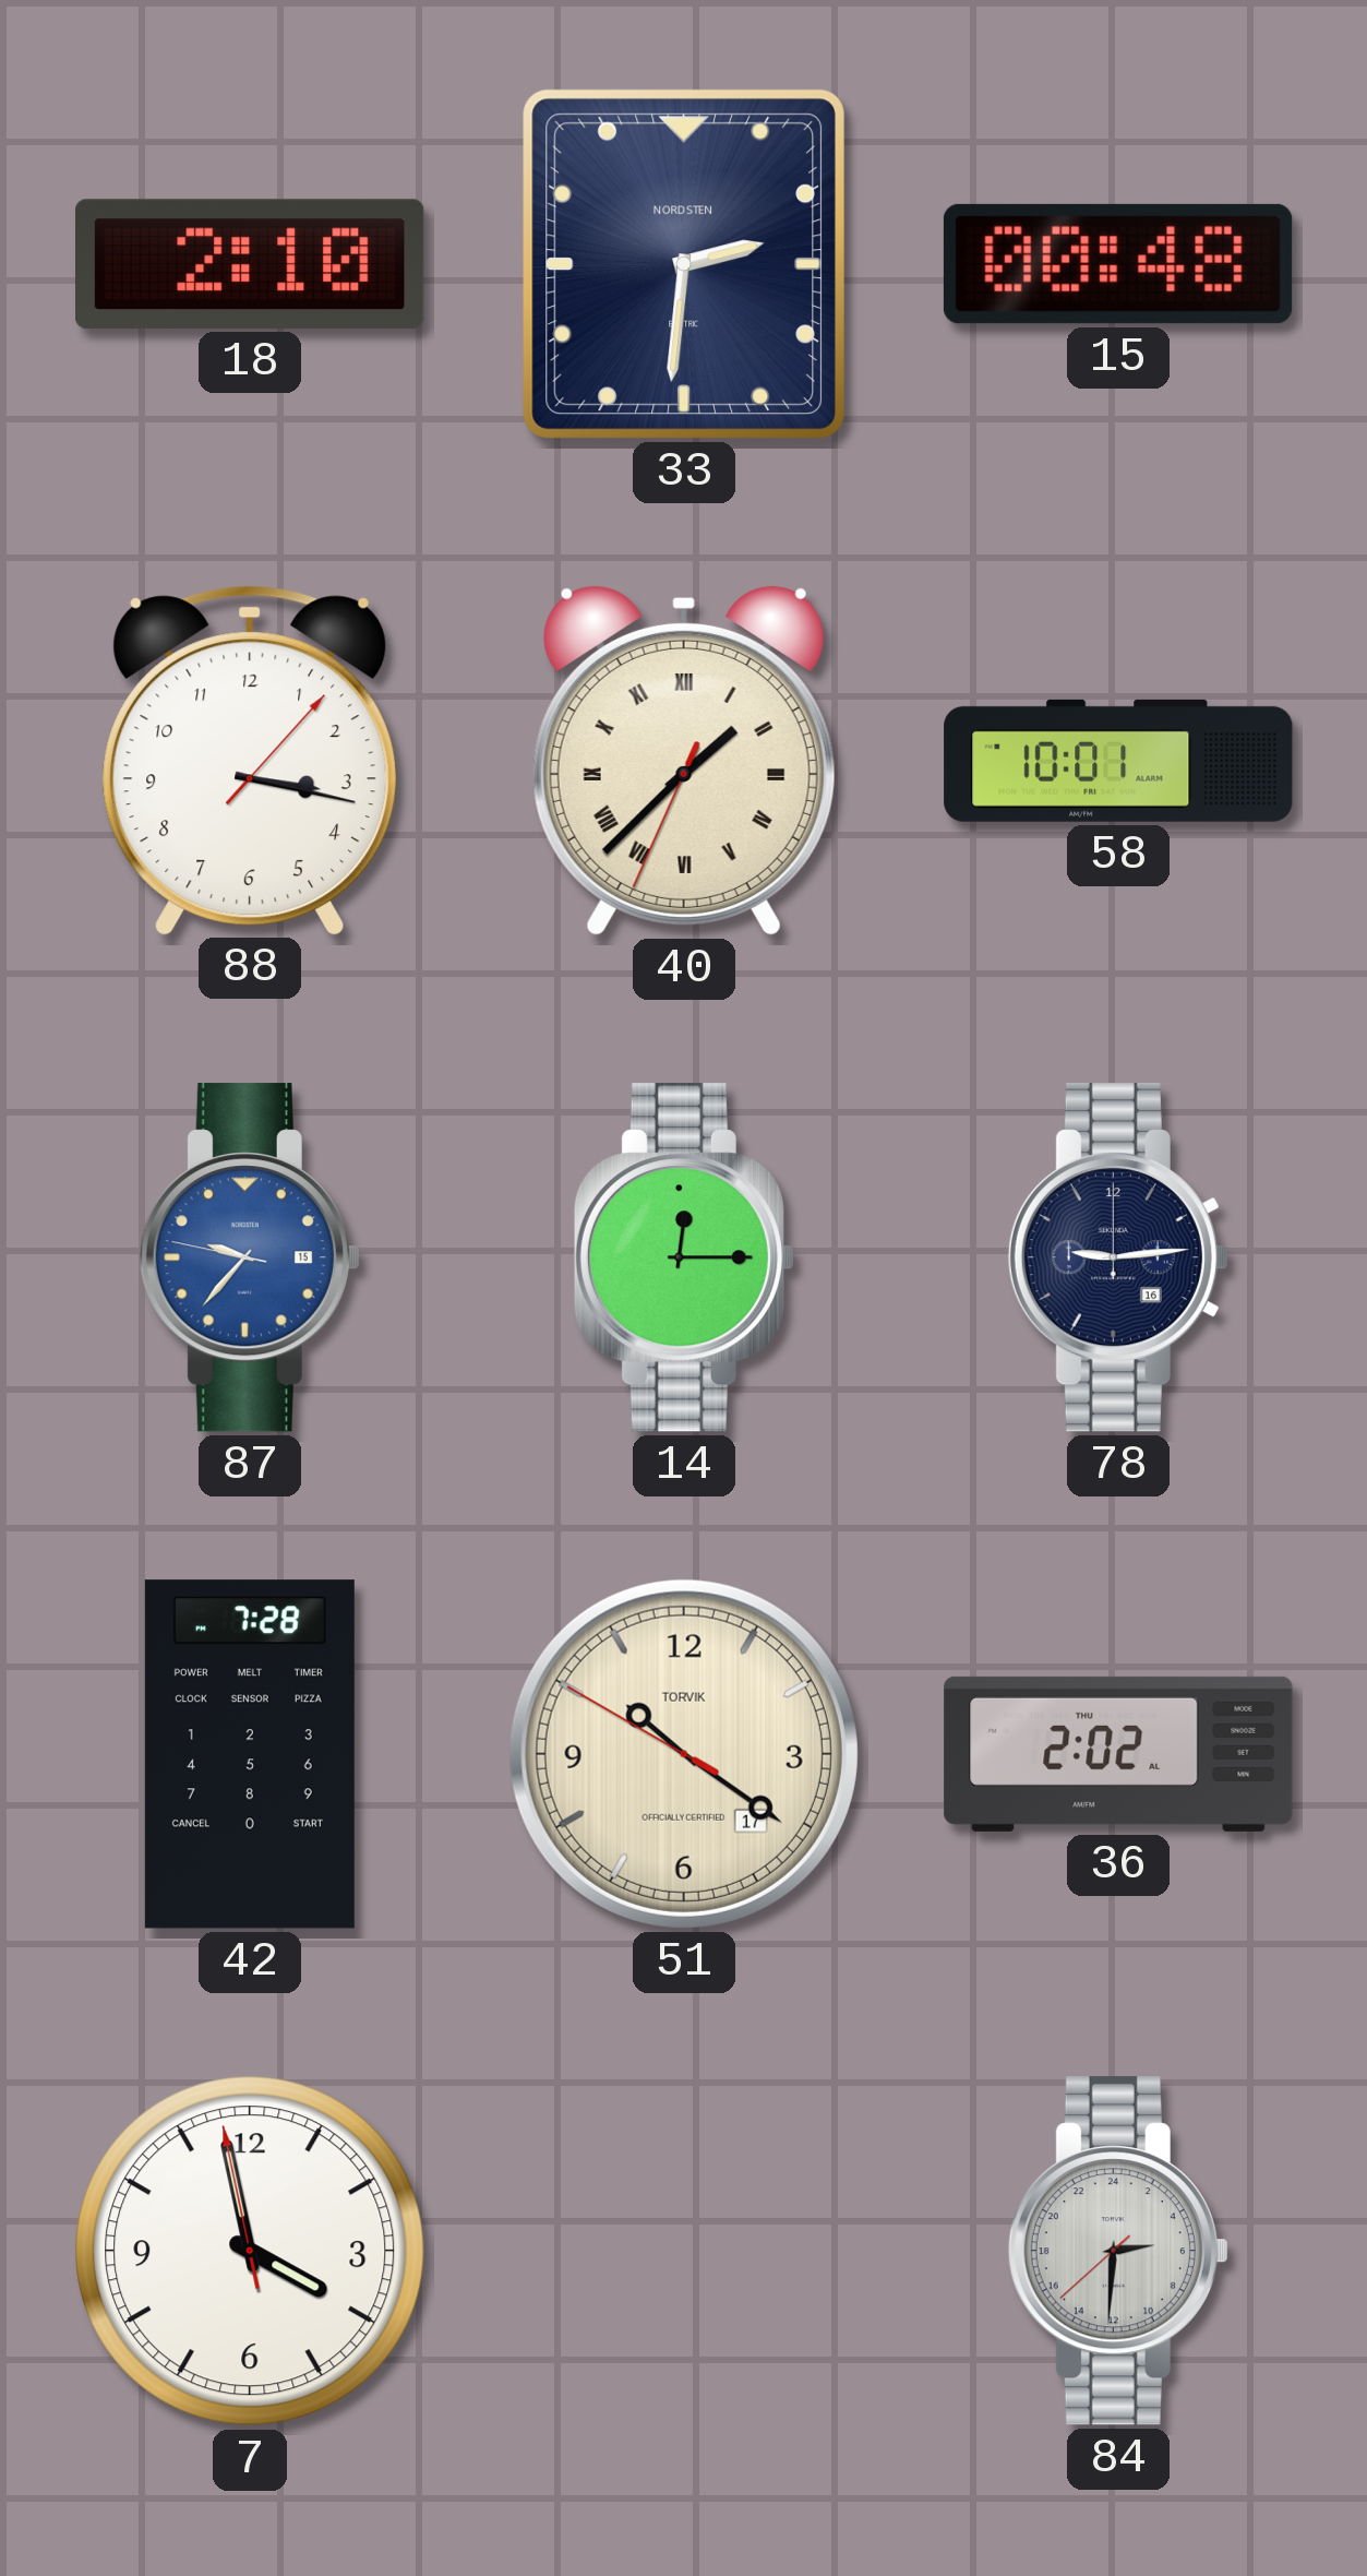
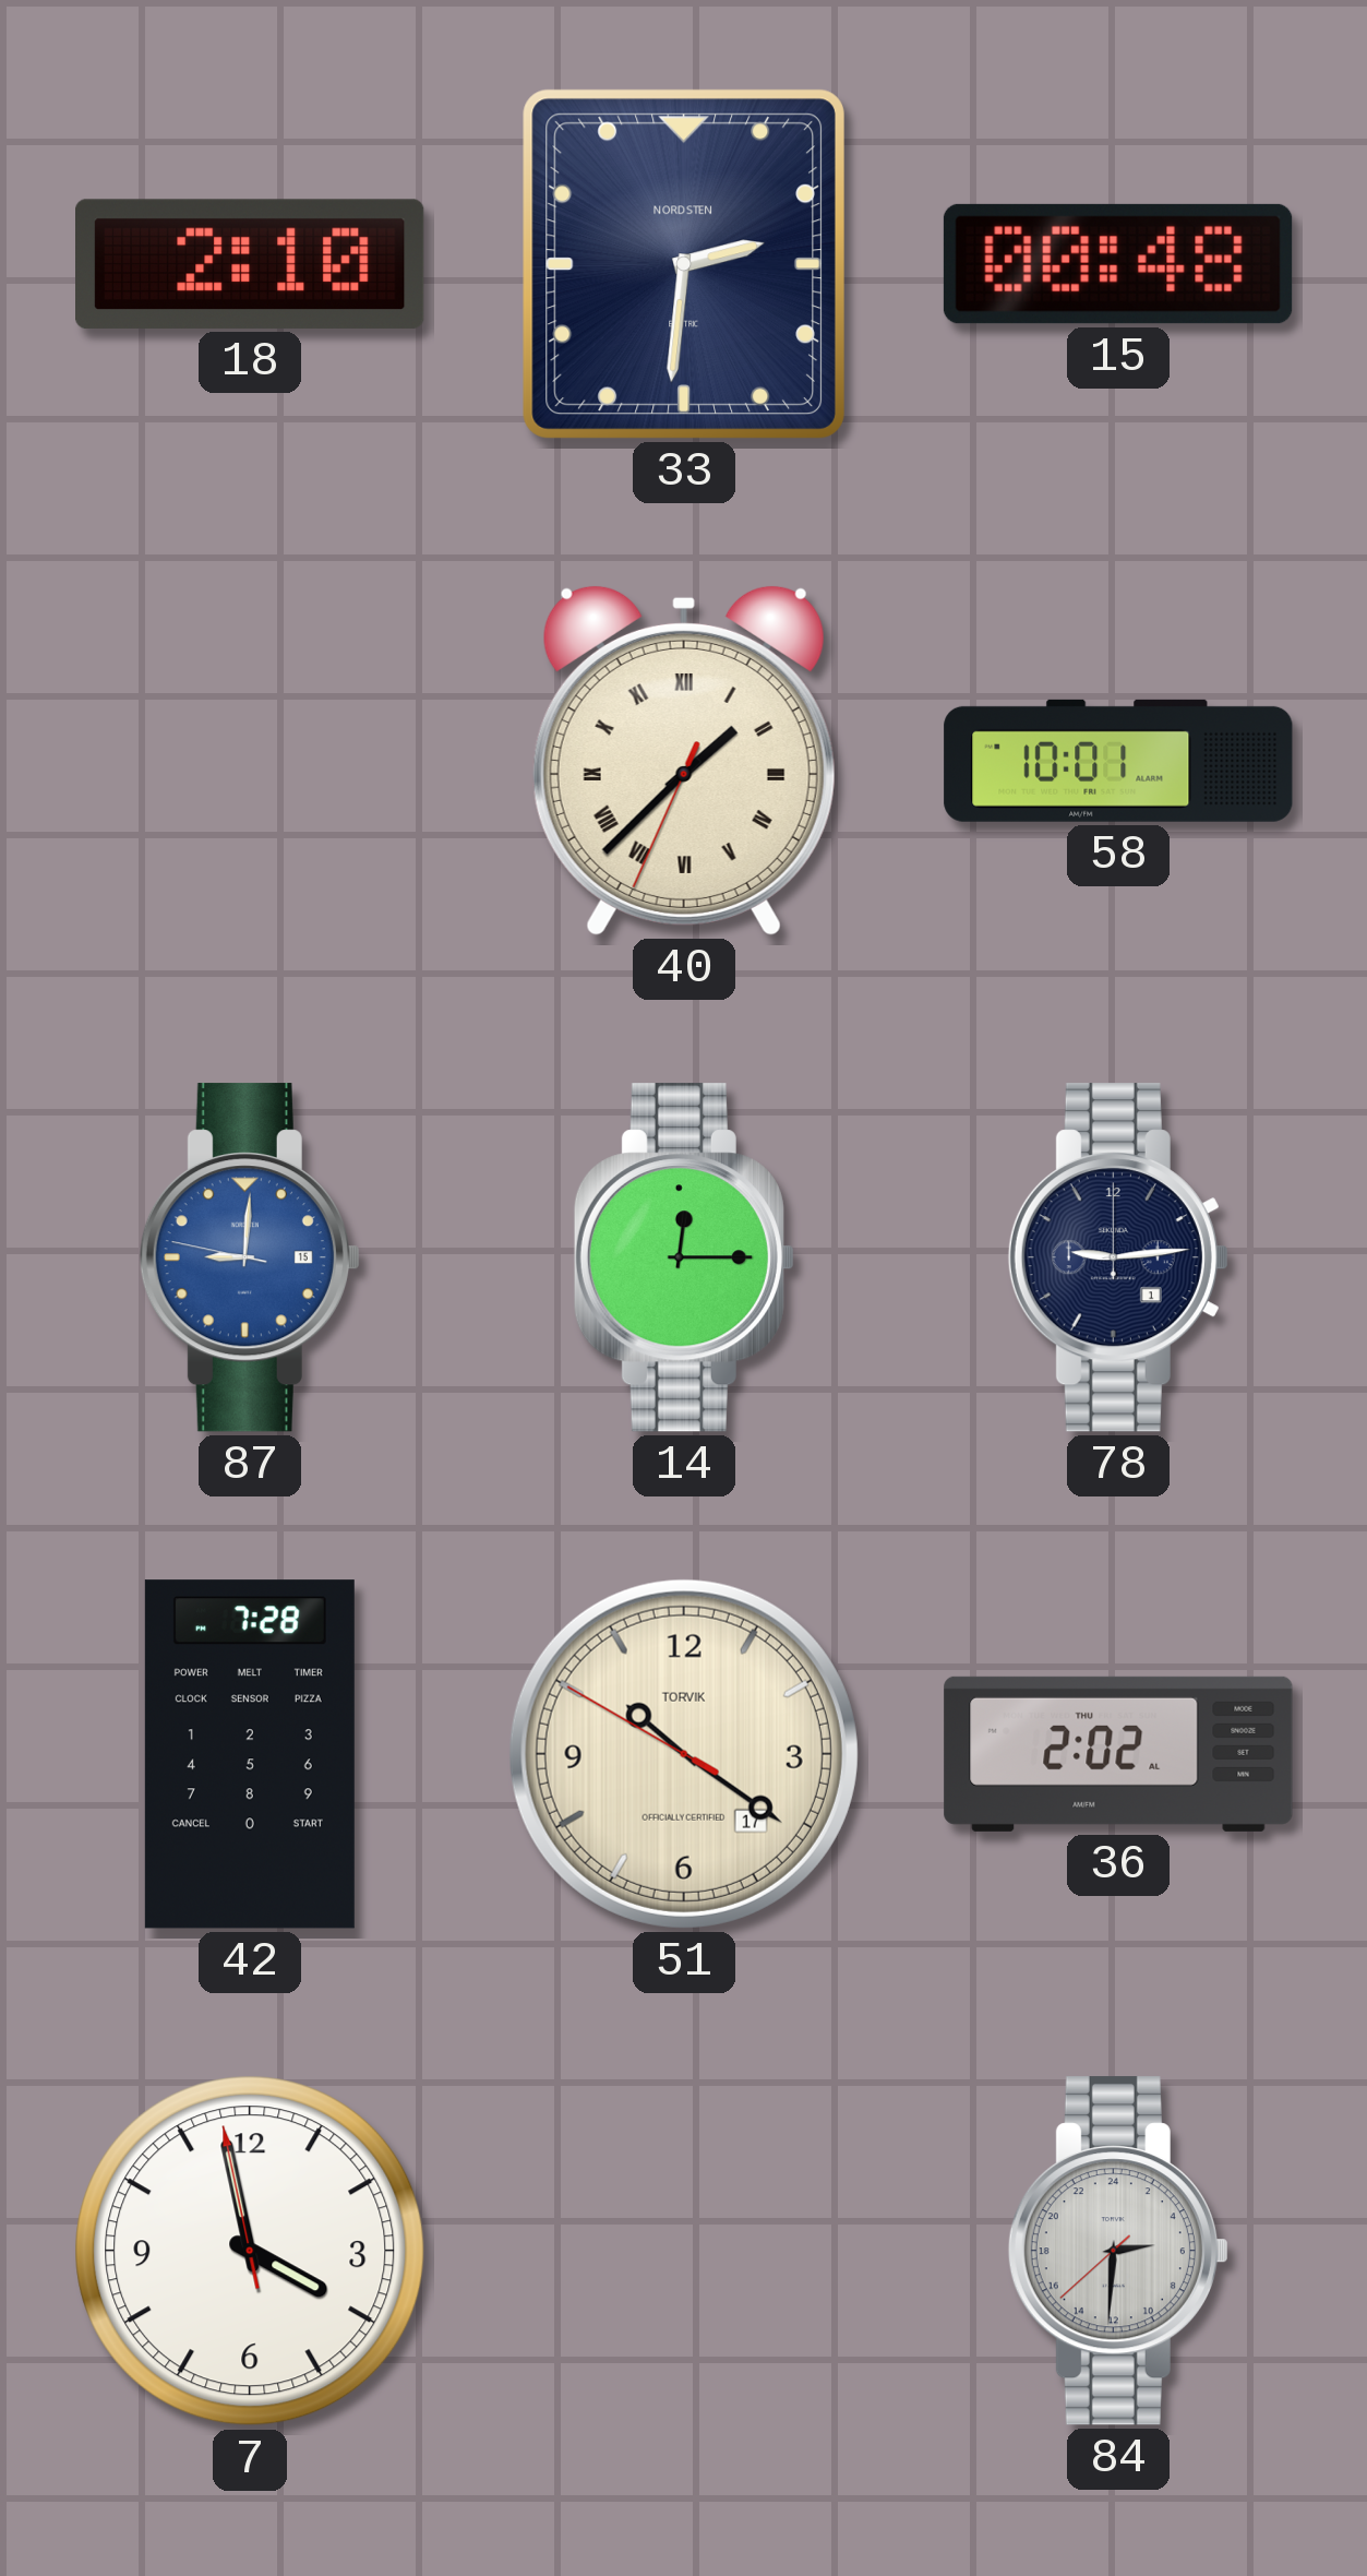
88: 3:17 -> none
87: 9:36 -> 9:00
78 date: 16 -> 1
